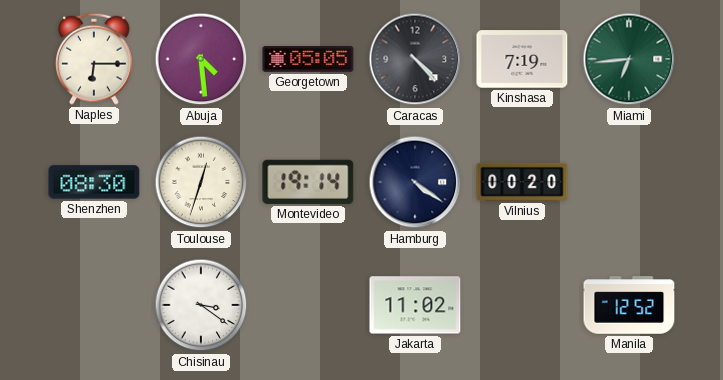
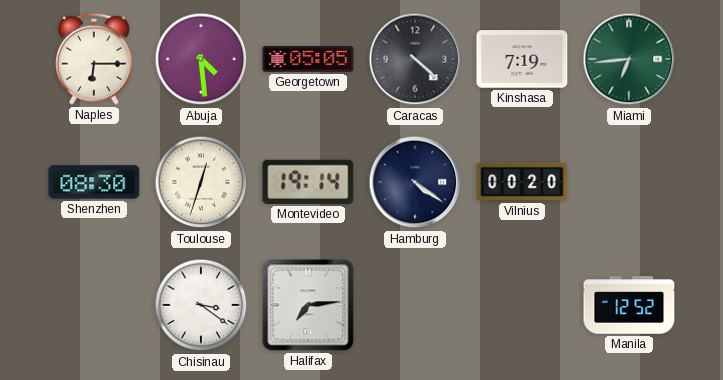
Caracas: 4:23 -> 4:22
Halifax: none -> 7:14
Jakarta: 11:02 -> none
